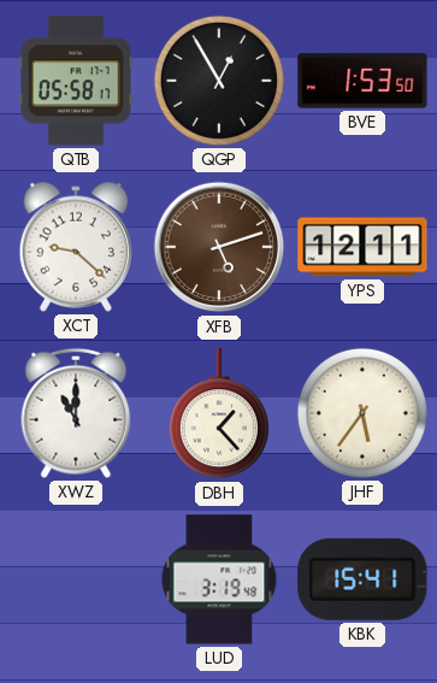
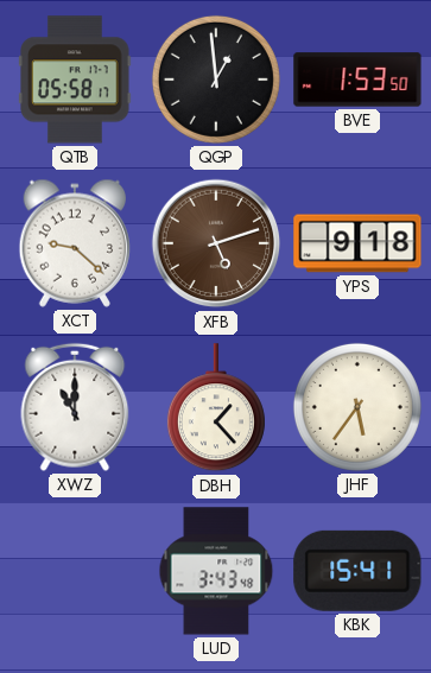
QGP: 12:55 -> 12:59
YPS: 12:11 -> 9:18
LUD: 3:19 -> 3:43
